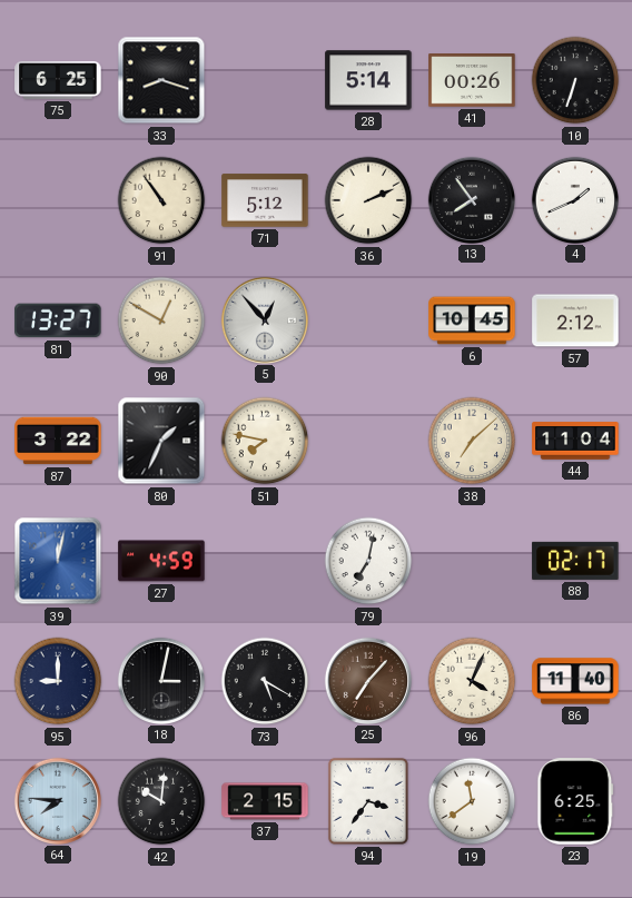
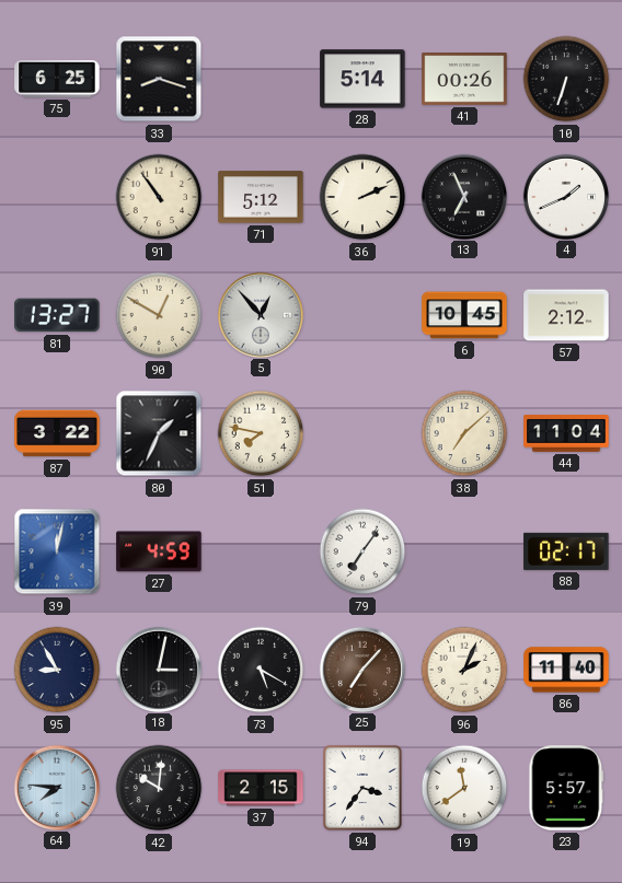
13: 7:54 -> 6:56
79: 7:02 -> 7:06
95: 9:00 -> 8:55
96: 4:04 -> 2:04
23: 6:25 -> 5:57
